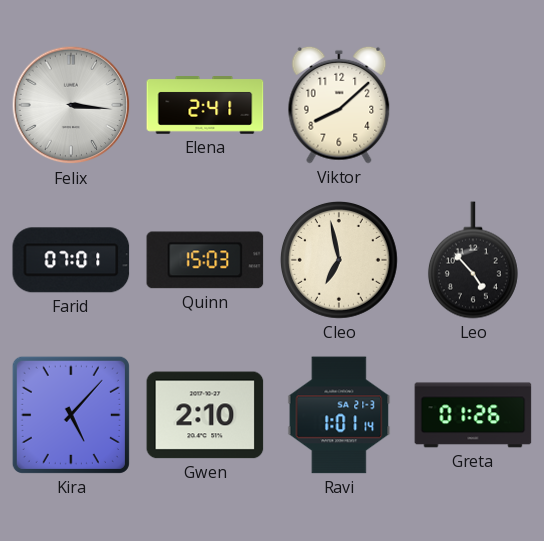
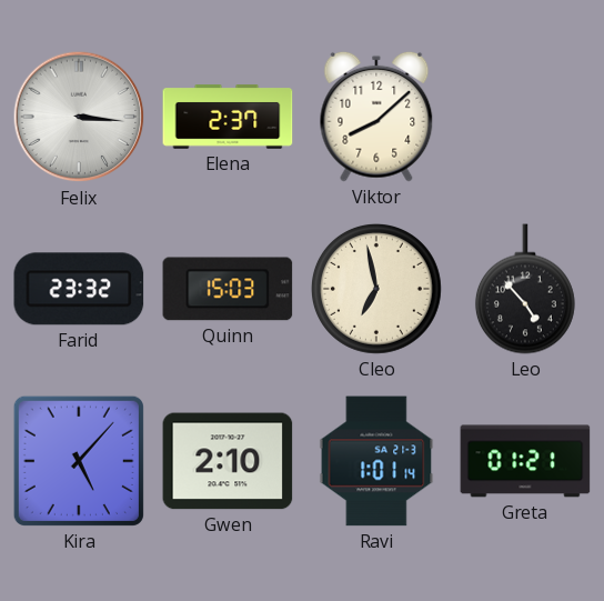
Elena: 2:41 -> 2:37
Farid: 07:01 -> 23:32
Greta: 01:26 -> 01:21
